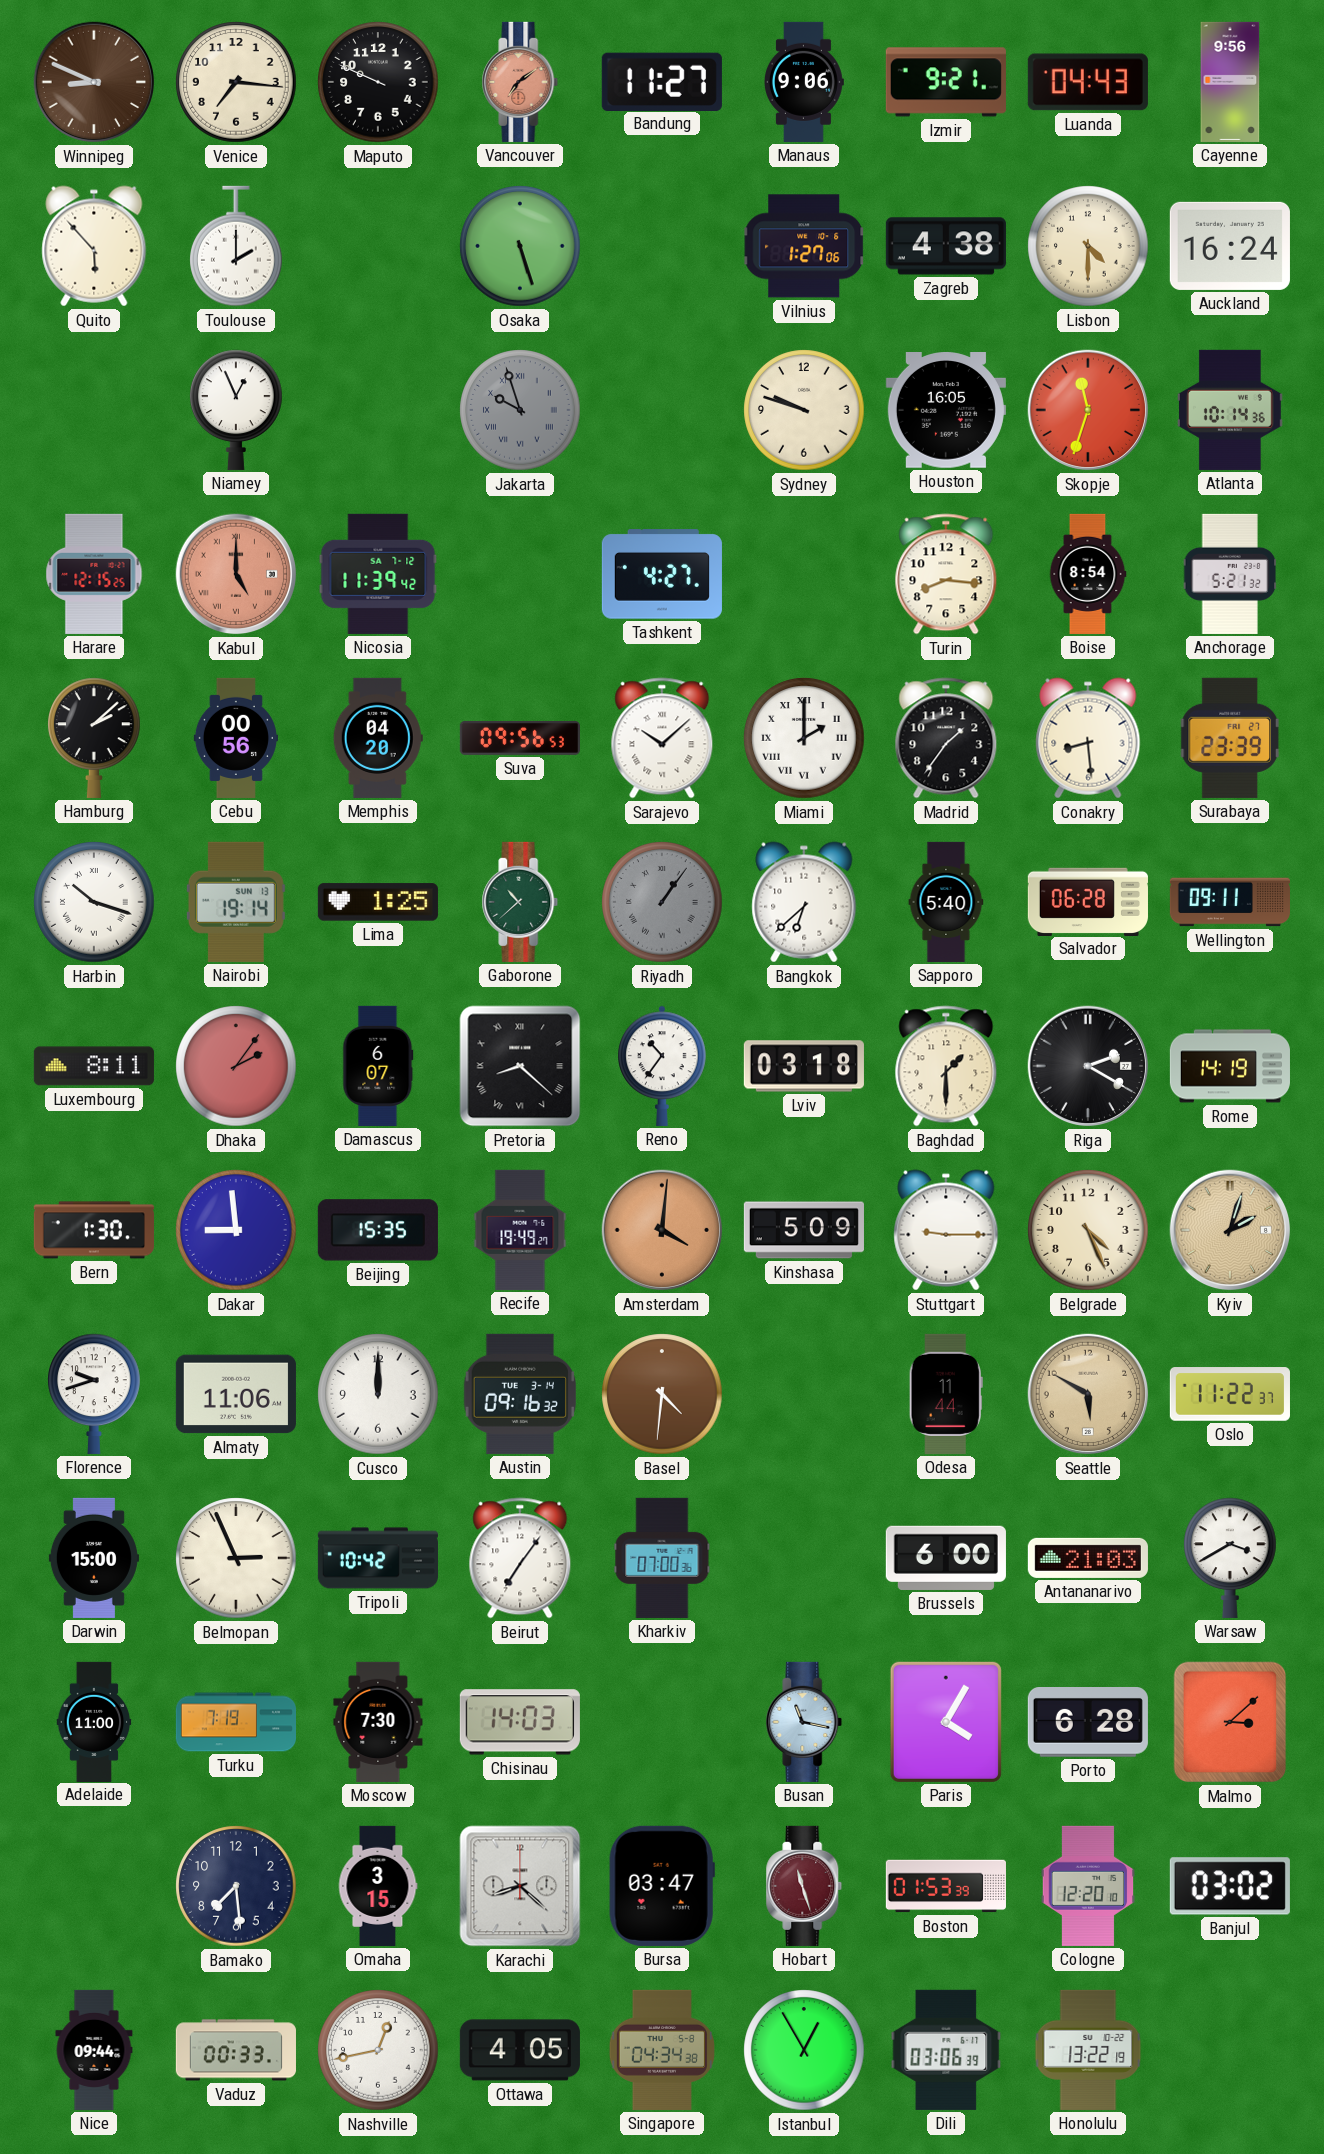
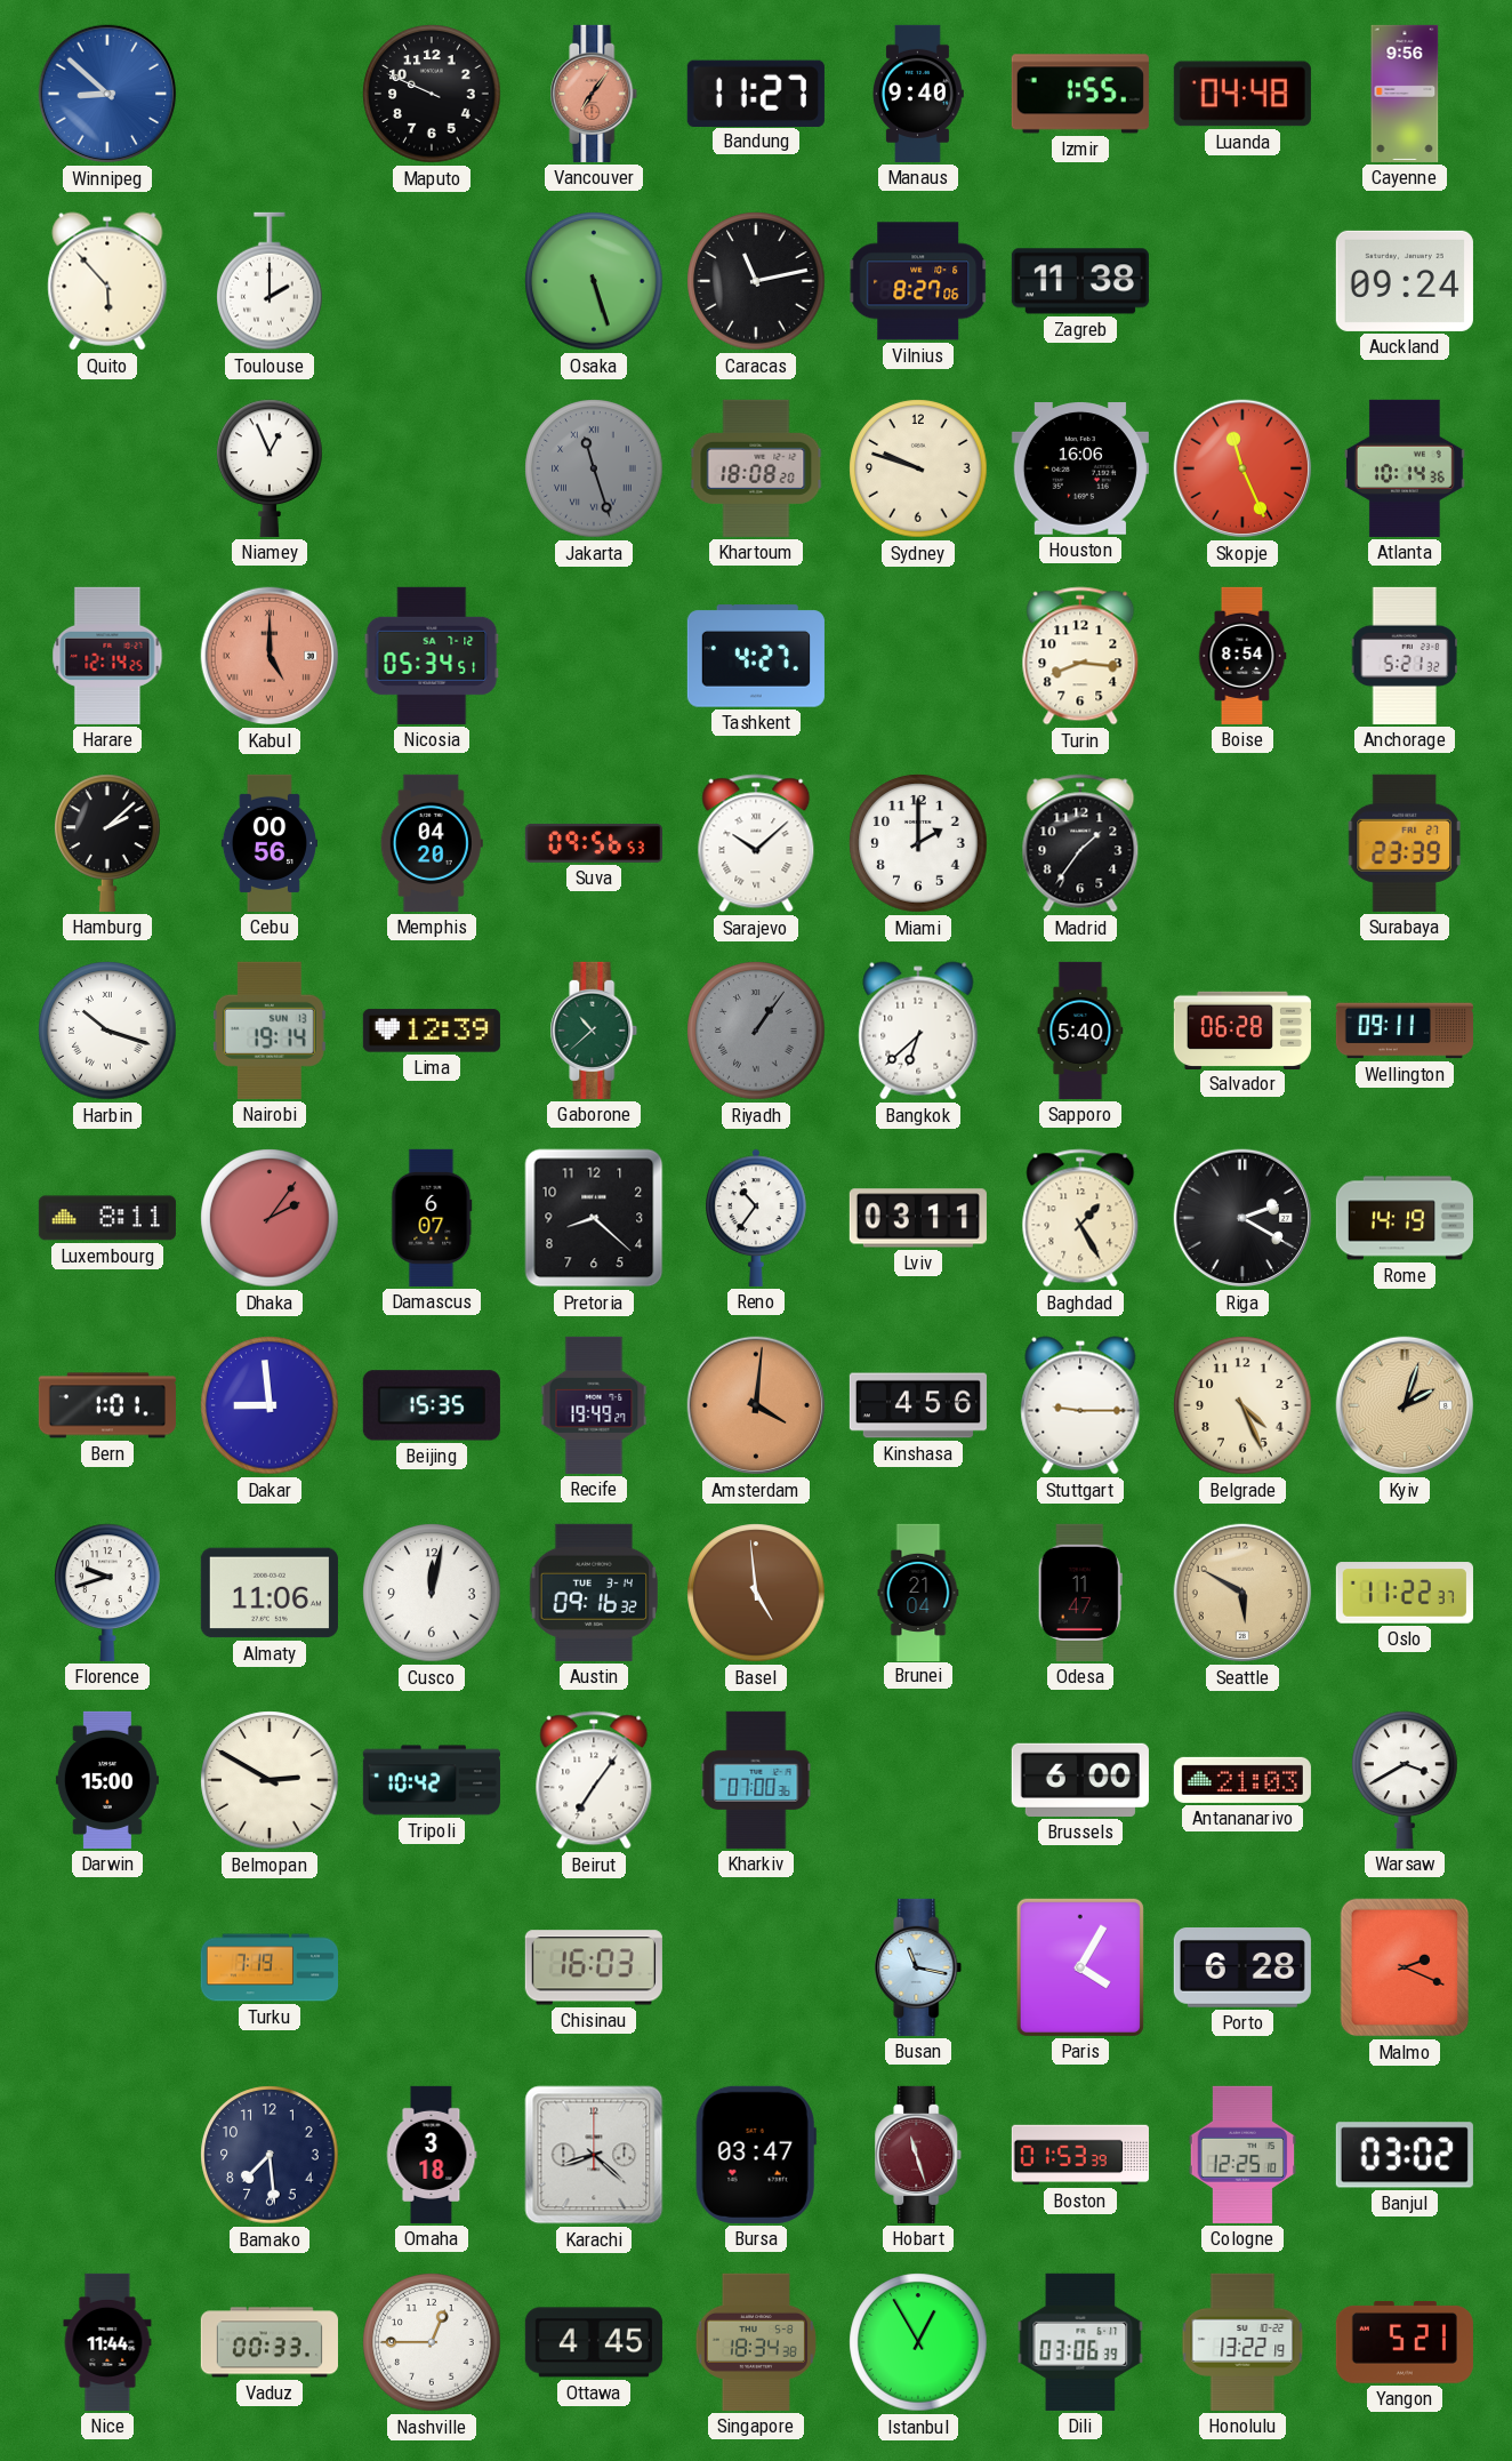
Winnipeg: 8:49 -> 8:52
Winnipeg dial: brown -> blue
Venice: 7:16 -> none
Vancouver: 7:09 -> 7:06
Manaus: 9:06 -> 9:40
Izmir: 9:21 -> 1:55
Luanda: 04:43 -> 04:48
Caracas: none -> 11:13
Vilnius: 1:27 -> 8:27
Zagreb: 4:38 -> 11:38
Lisbon: 4:30 -> none
Auckland: 16:24 -> 09:24
Jakarta: 9:57 -> 11:27
Khartoum: none -> 18:08
Houston: 16:05 -> 16:06
Skopje: 11:33 -> 11:26
Harare: 12:15 -> 12:14
Nicosia: 11:39 -> 05:34
Miami numerals: Roman -> Arabic
Conakry: 8:29 -> none
Lima: 1:25 -> 12:39
Pretoria numerals: Roman -> Arabic
Lviv: 03:18 -> 03:11
Baghdad: 1:30 -> 1:25
Bern: 1:30 -> 1:01
Kinshasa: 5:09 -> 4:56
Cusco: 12:00 -> 12:02
Basel: 4:31 -> 4:59
Brunei: none -> 21:04
Odesa: 11:44 -> 11:47
Belmopan: 2:56 -> 2:50
Adelaide: 11:00 -> none
Moscow: 7:30 -> none
Chisinau: 14:03 -> 16:03
Malmo: 3:08 -> 2:19
Omaha: 3:15 -> 3:18
Cologne: 12:20 -> 12:25
Nice: 09:44 -> 11:44
Nashville: 12:43 -> 12:45
Ottawa: 4:05 -> 4:45
Singapore: 04:34 -> 18:34
Yangon: none -> 5:21
